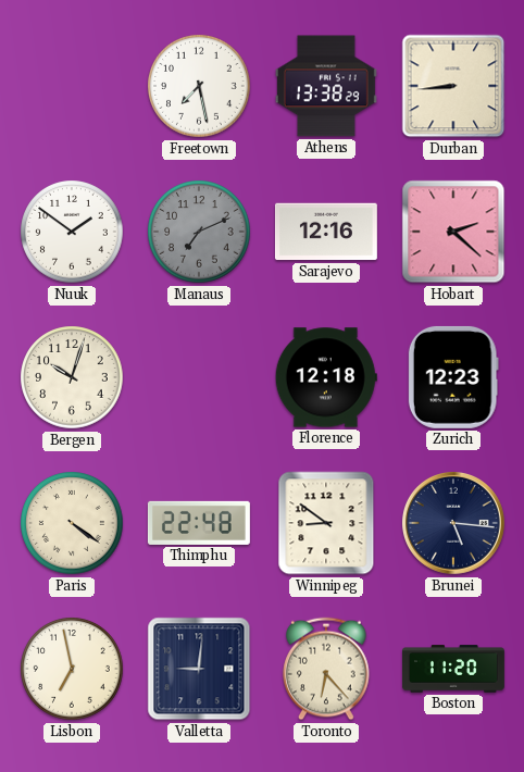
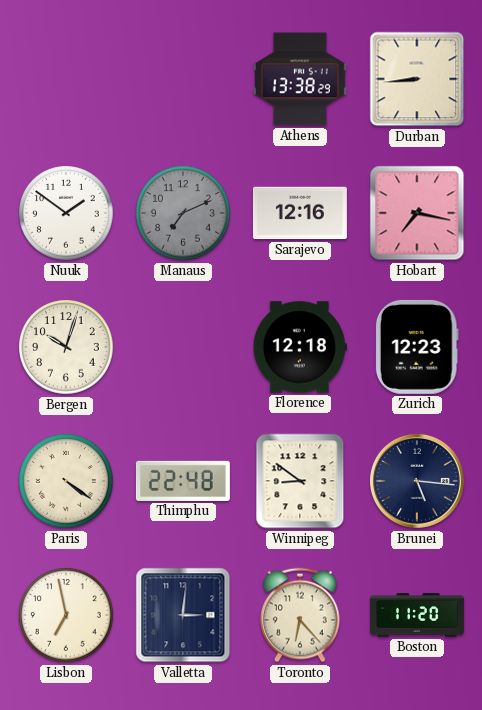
Freetown: 7:28 -> none
Hobart: 2:22 -> 7:17
Valletta: 9:01 -> 3:01
